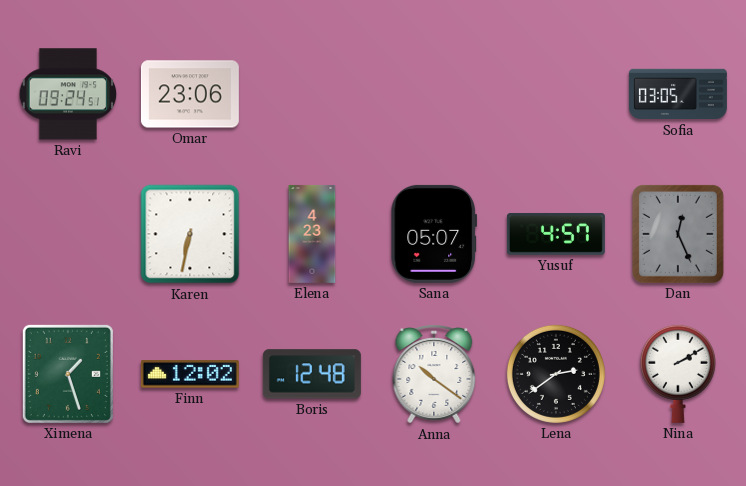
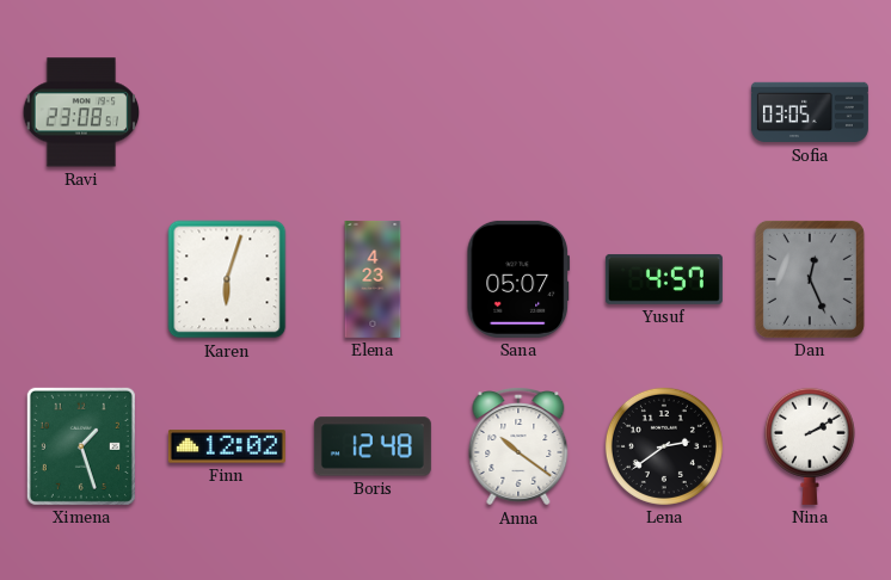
Ravi: 09:24 -> 23:08
Omar: 23:06 -> none
Karen: 6:32 -> 6:03
